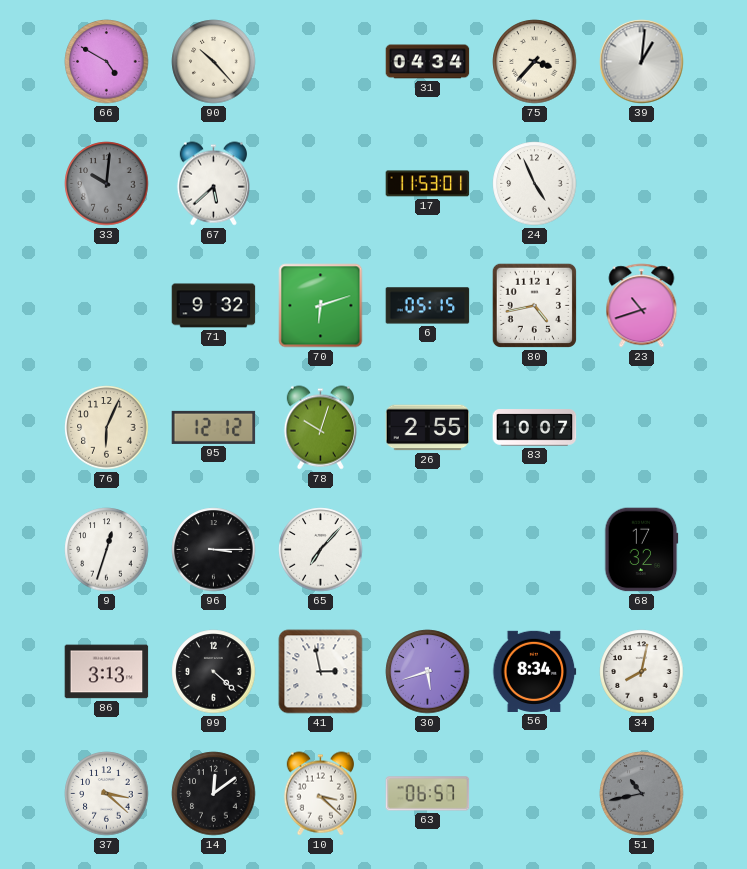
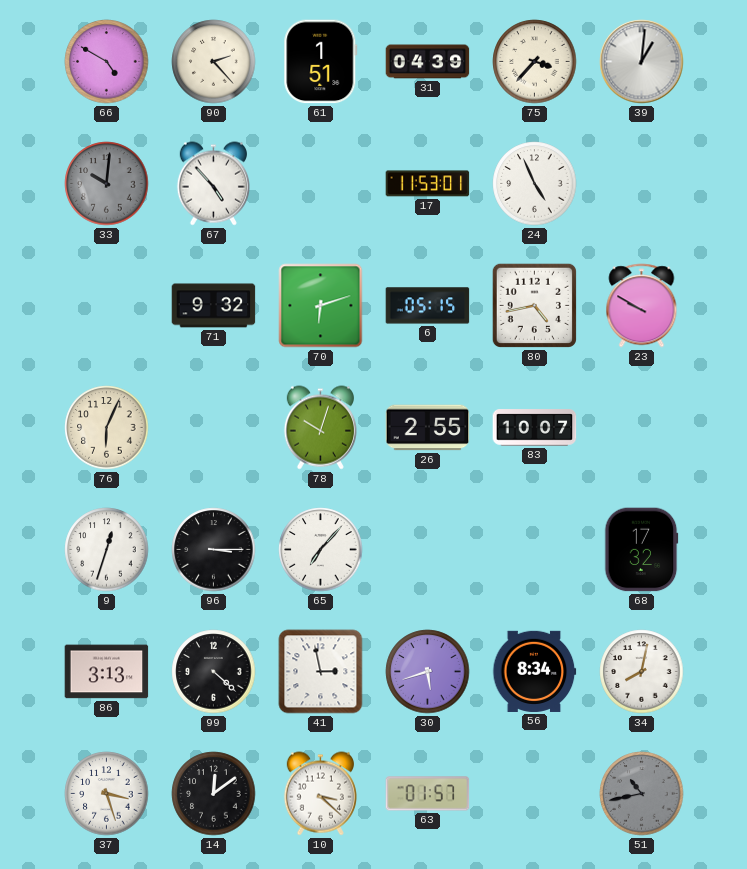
90: 10:23 -> 2:23
61: none -> 1:51
31: 04:34 -> 04:39
67: 5:38 -> 4:53
23: 10:42 -> 9:50
95: 12:12 -> none
37: 3:22 -> 3:27
63: 06:57 -> 01:57
